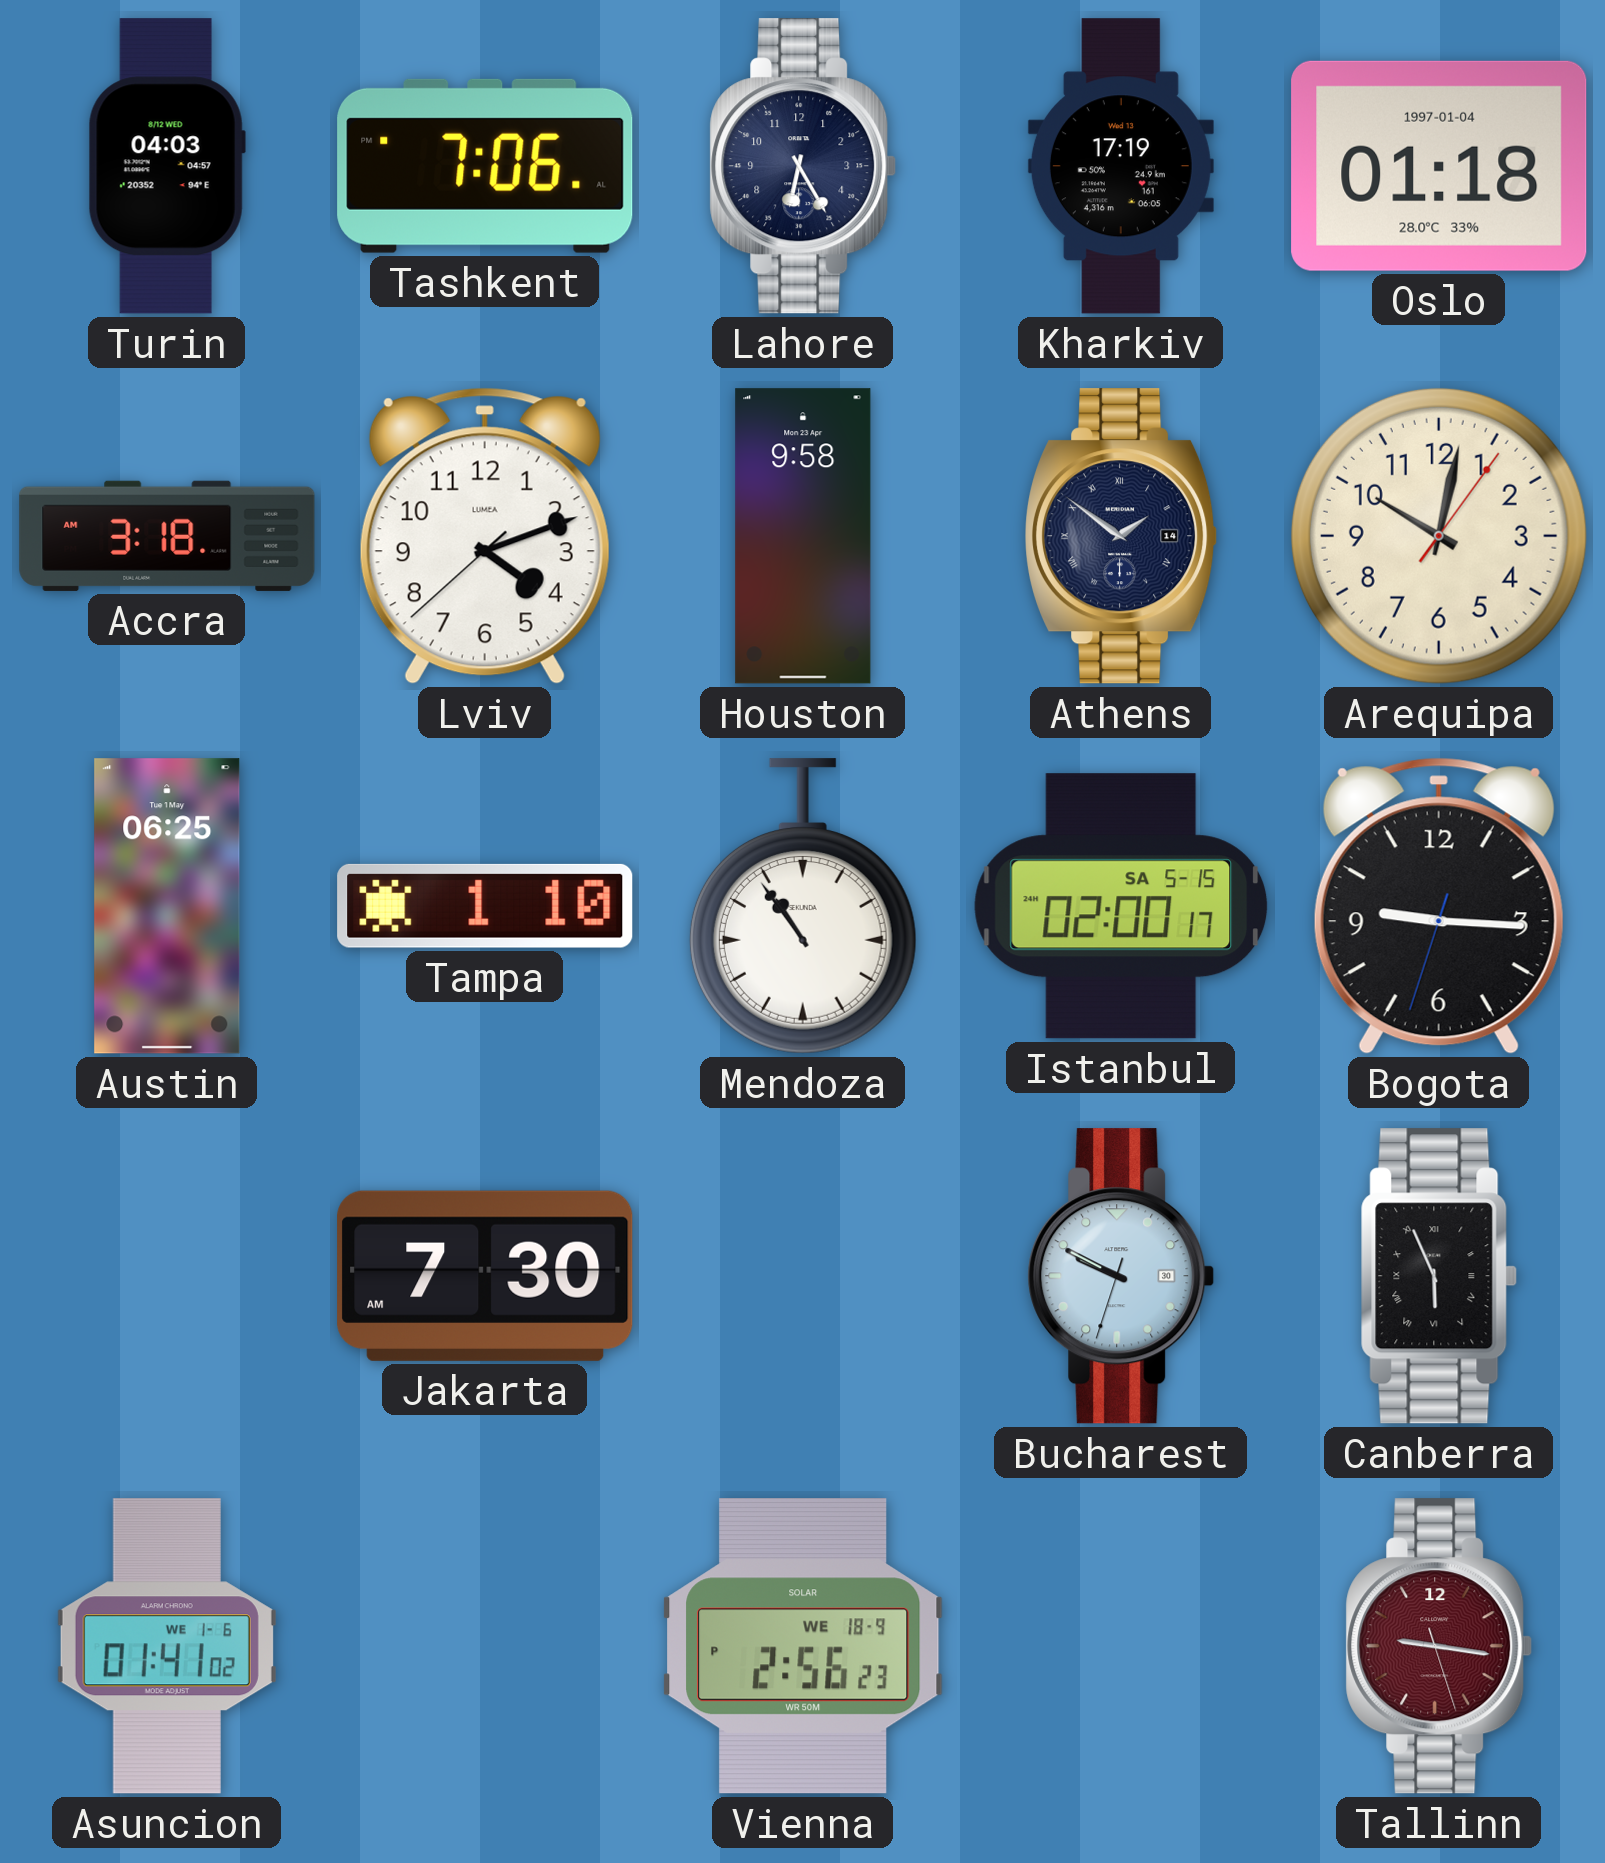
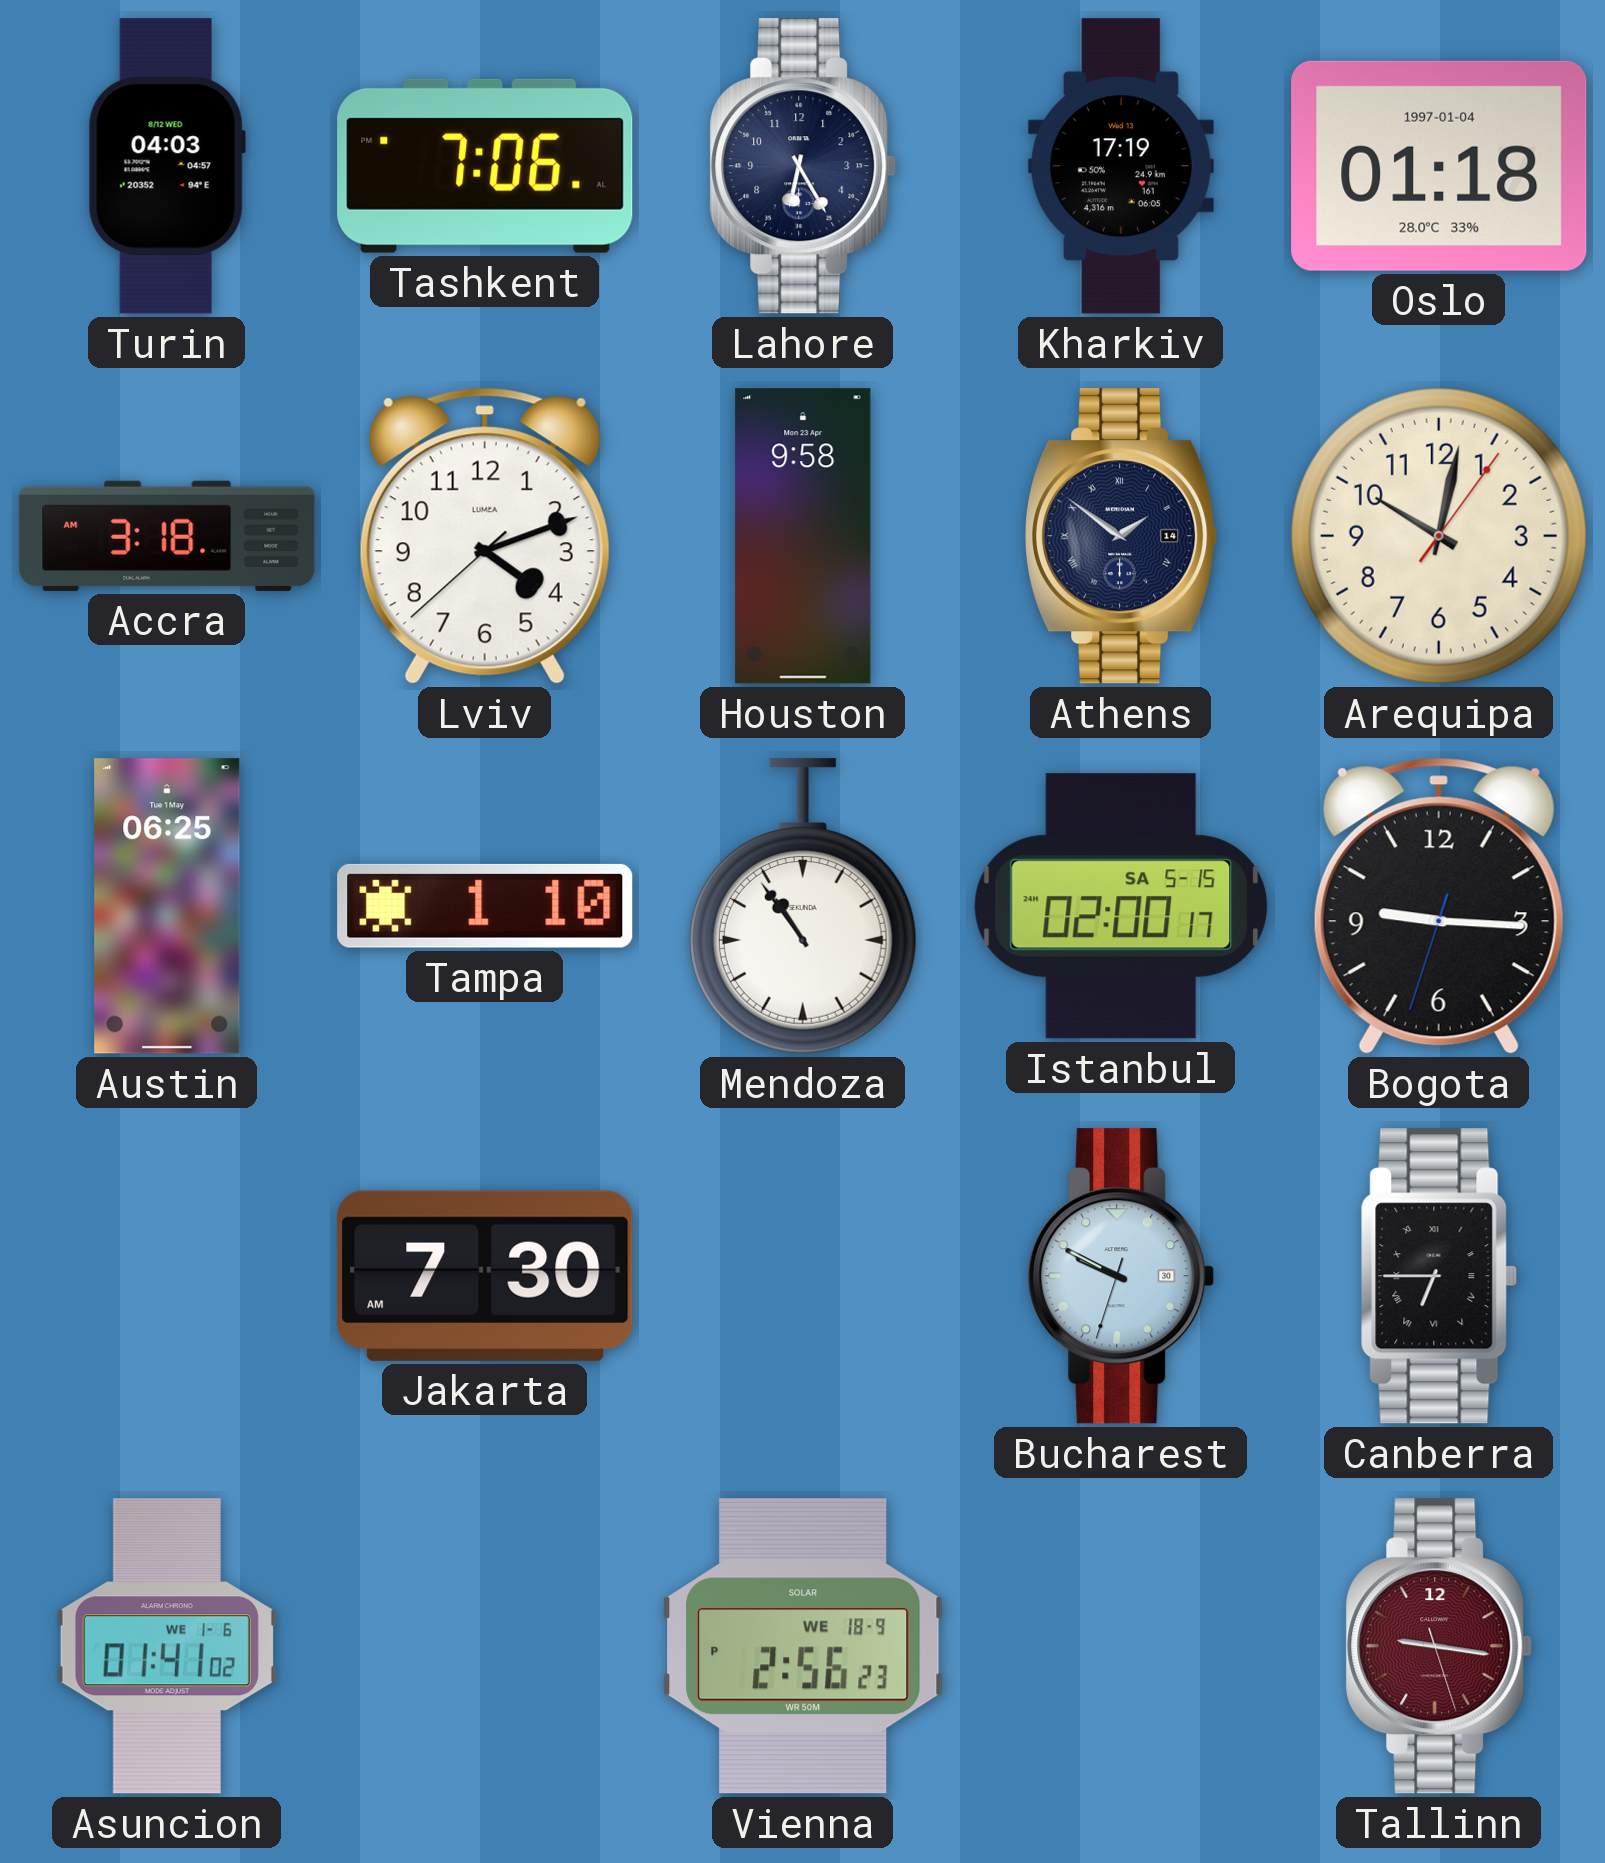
Canberra: 5:56 -> 6:45
